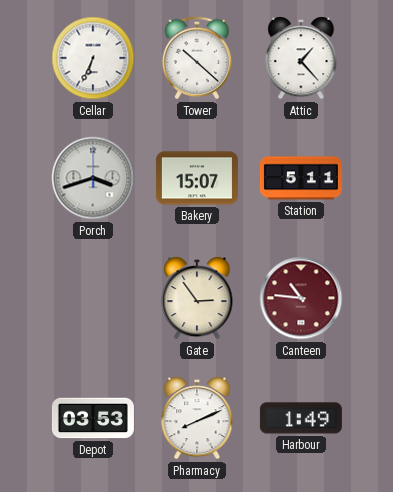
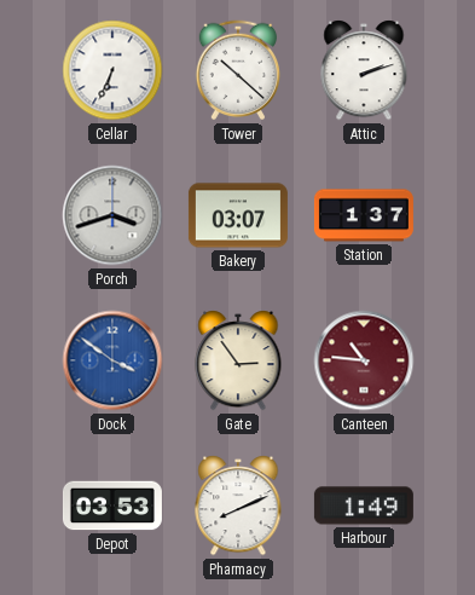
Attic: 1:23 -> 2:12
Bakery: 15:07 -> 03:07
Station: 5:11 -> 1:37
Dock: none -> 3:51
